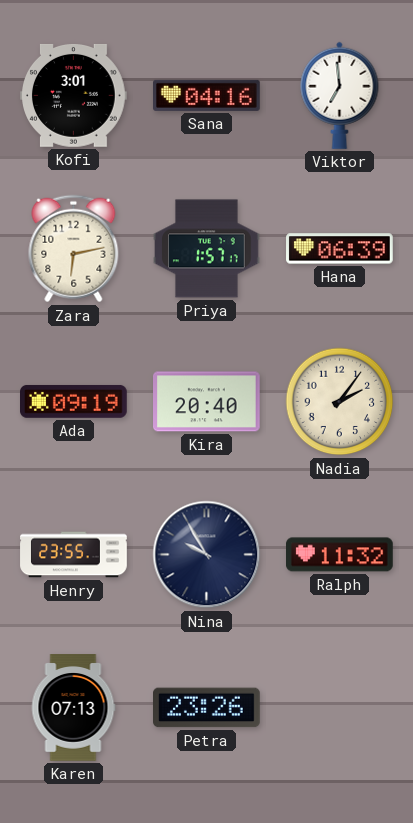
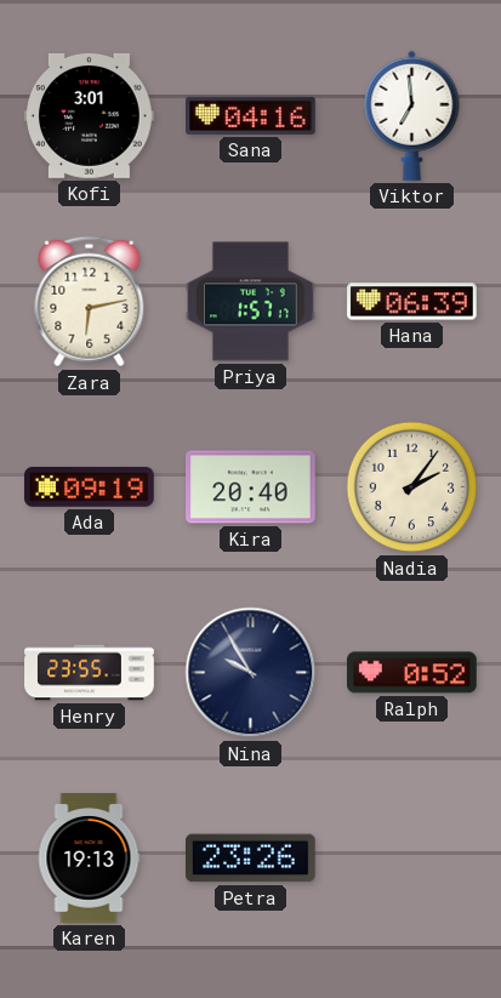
Ralph: 11:32 -> 0:52
Karen: 07:13 -> 19:13
